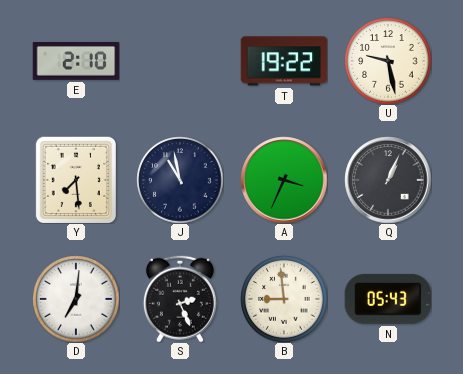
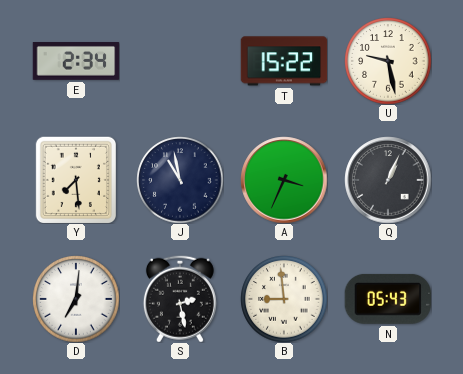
E: 2:10 -> 2:34
T: 19:22 -> 15:22
S: 2:26 -> 2:28
